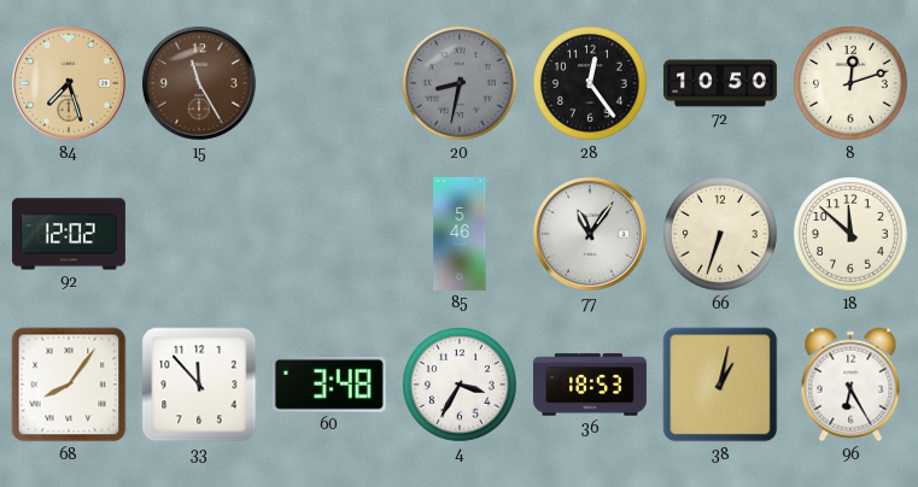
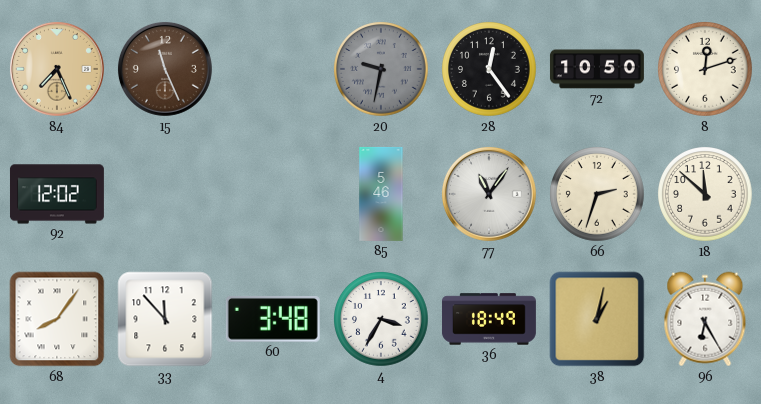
84: 7:27 -> 7:26
15: 11:25 -> 11:26
20: 8:32 -> 9:32
66: 6:33 -> 2:33
36: 18:53 -> 18:49
